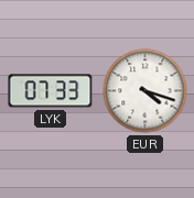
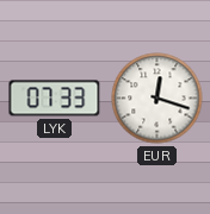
EUR: 4:18 -> 12:18
